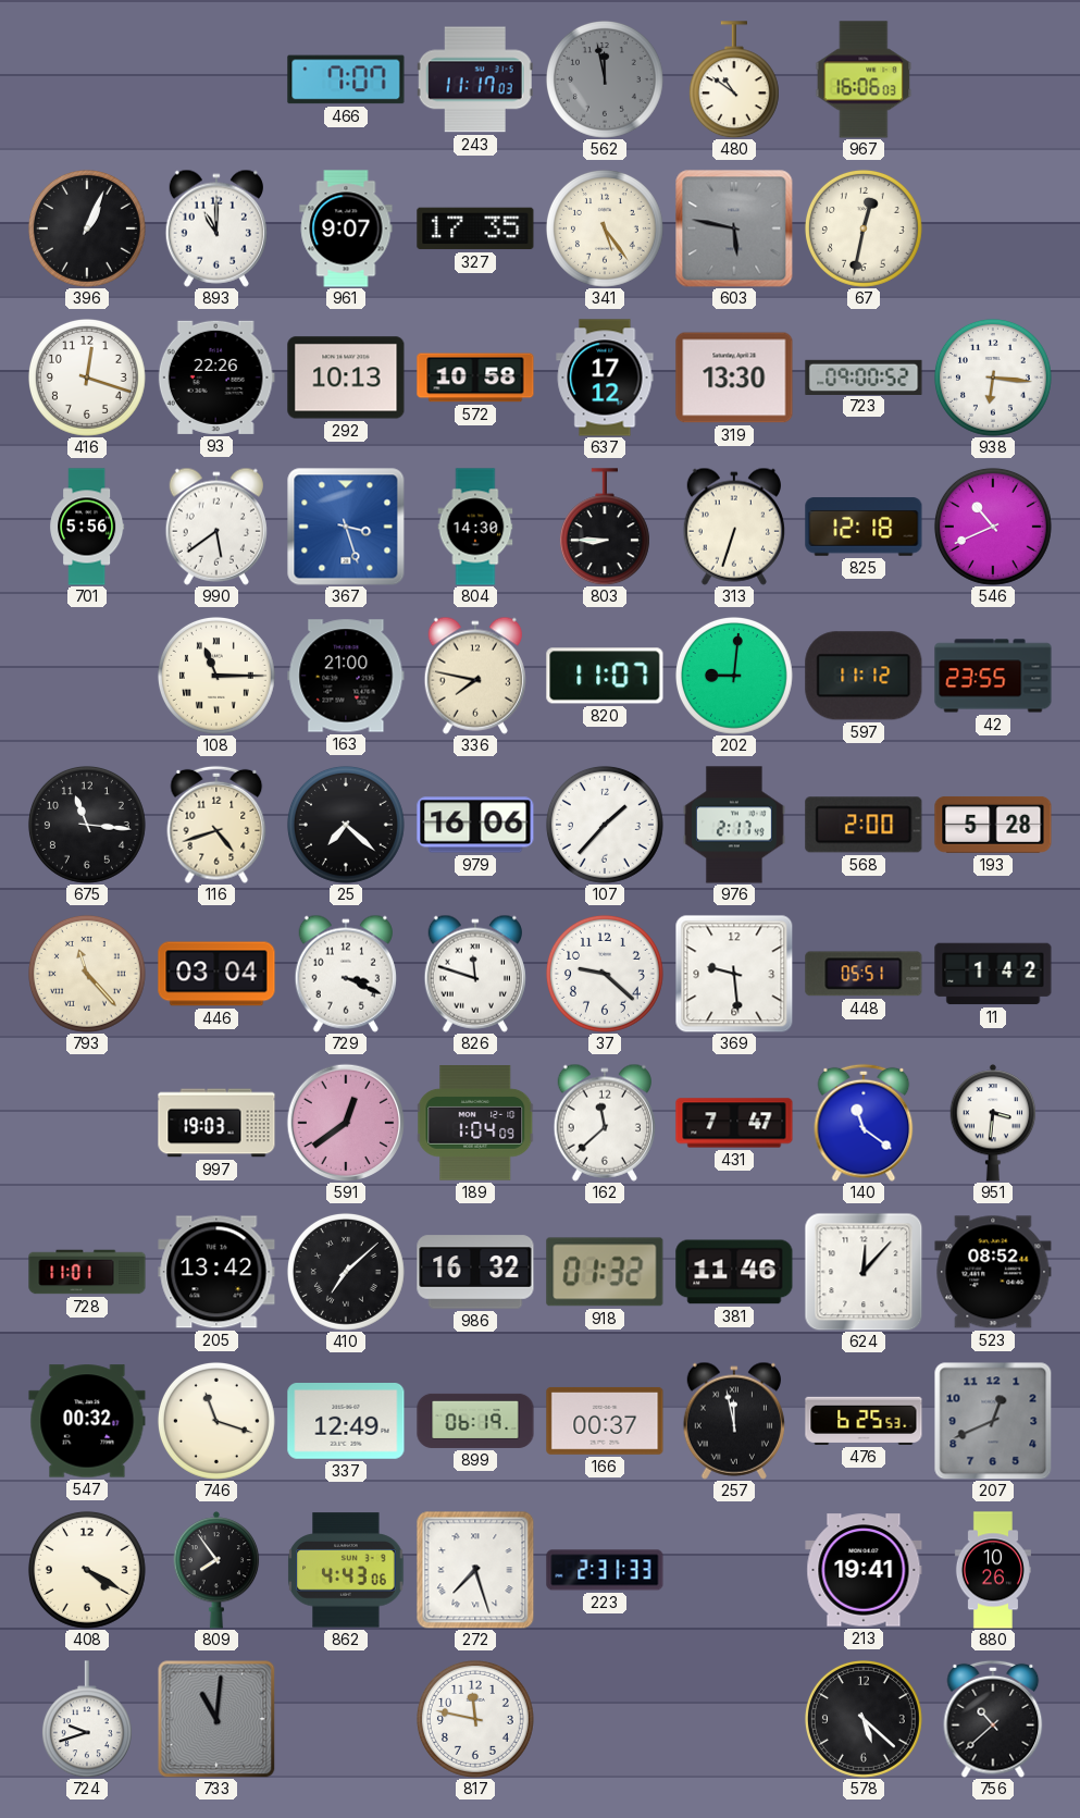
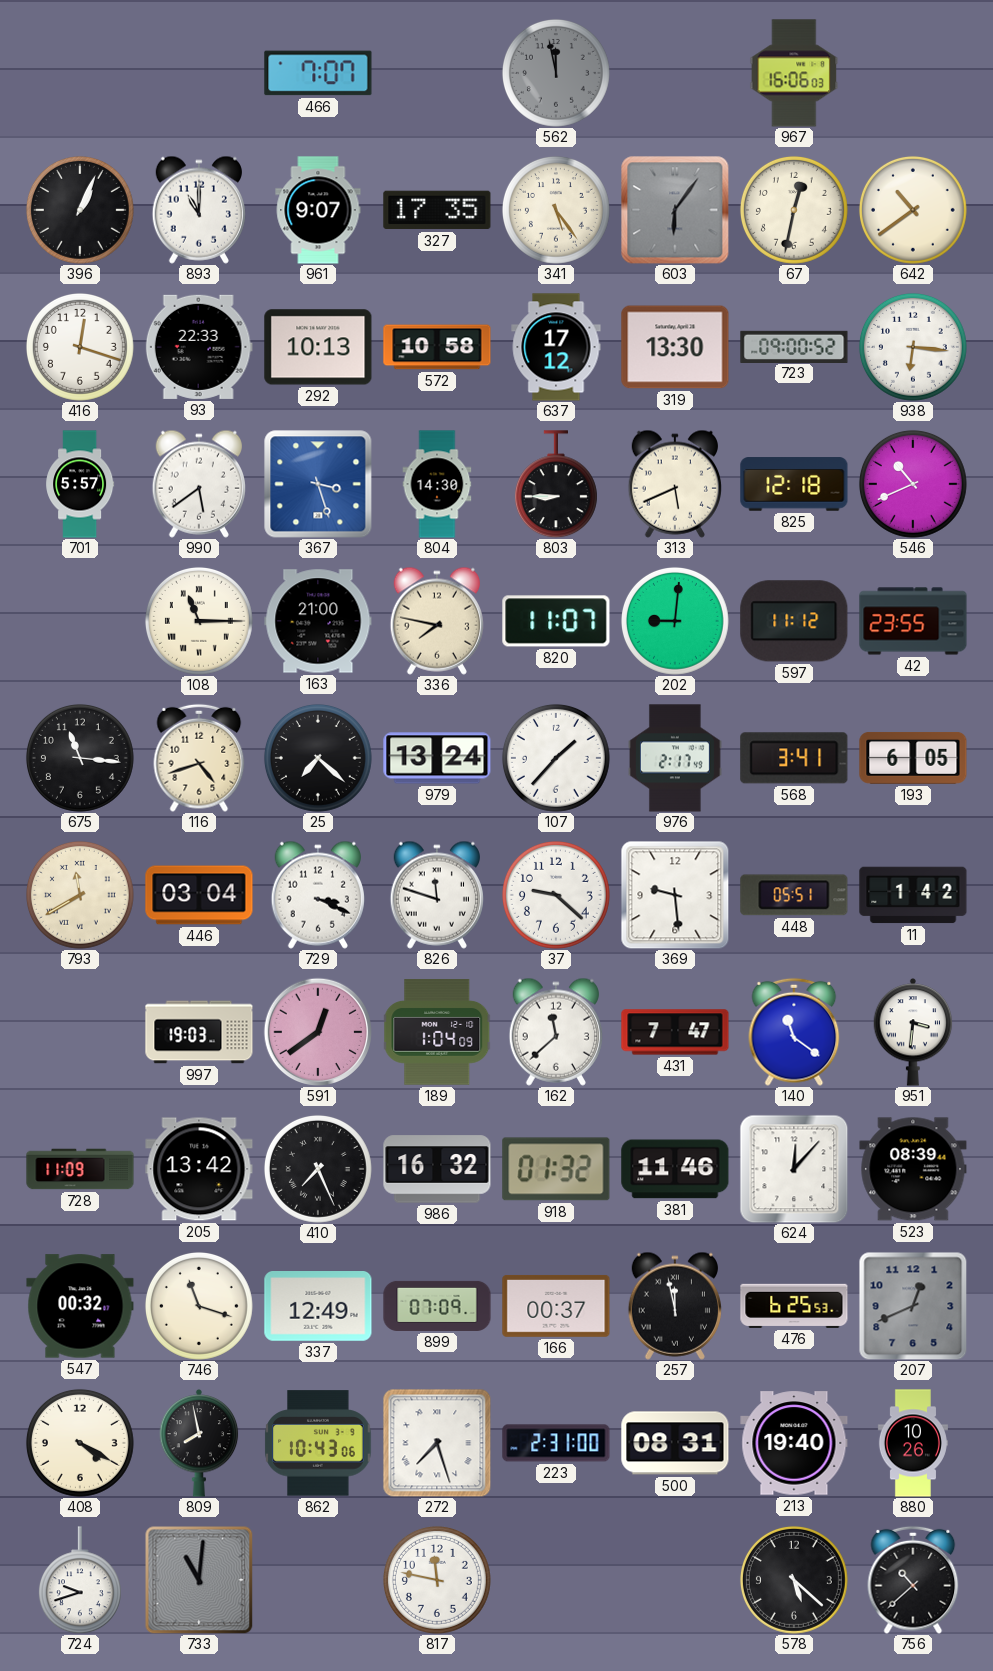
243: 11:17 -> none
480: 10:51 -> none
603: 5:47 -> 6:06
642: none -> 10:39
93: 22:26 -> 22:33
701: 5:56 -> 5:57
313: 6:33 -> 5:41
979: 16:06 -> 13:24
568: 2:00 -> 3:41
193: 5:28 -> 6:05
793: 11:23 -> 11:40
728: 11:01 -> 11:09
410: 7:08 -> 7:26
523: 08:52 -> 08:39
899: 06:19 -> 07:09
809: 7:54 -> 7:58
862: 4:43 -> 10:43
223: 2:31:33 -> 2:31:00
500: none -> 08:31
213: 19:41 -> 19:40
